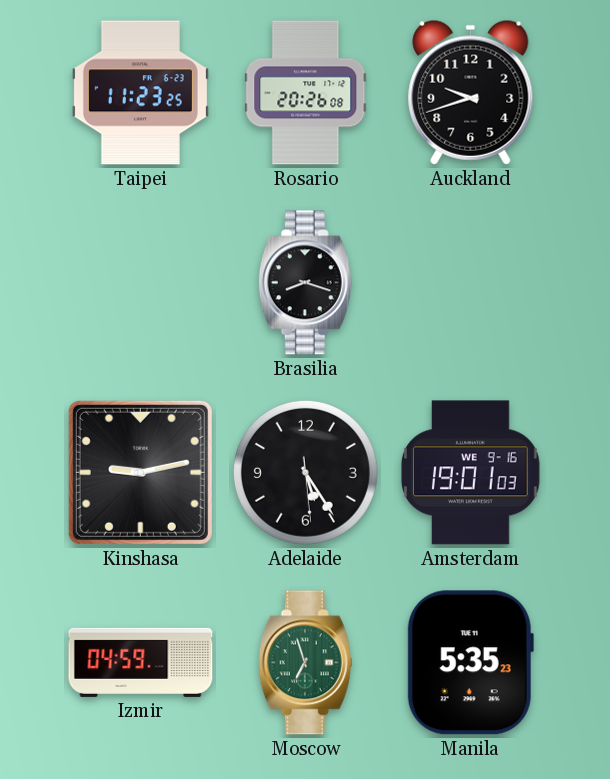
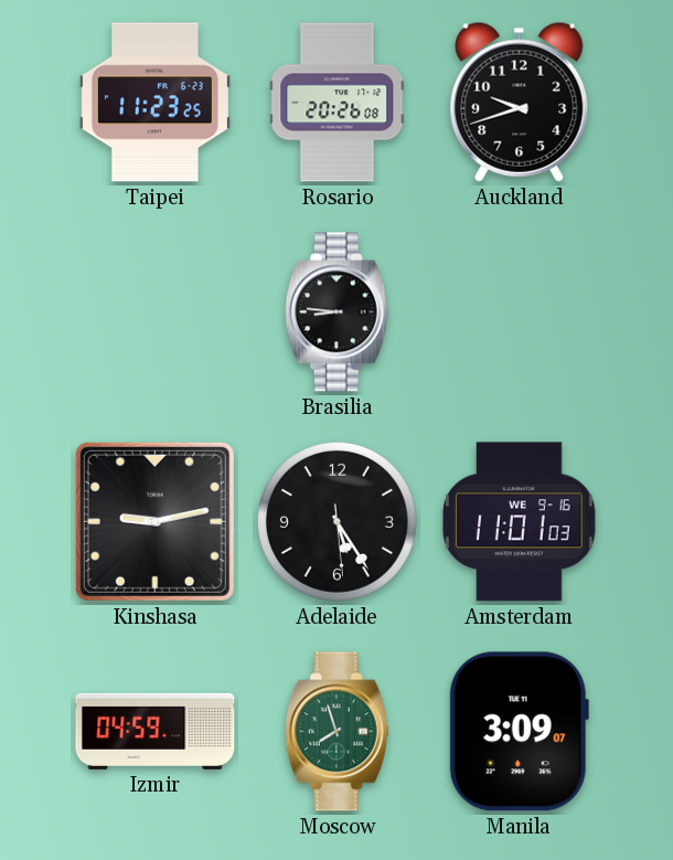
Brasilia: 8:18 -> 8:46
Amsterdam: 19:01 -> 11:01
Moscow: 6:57 -> 7:57
Manila: 5:35 -> 3:09
